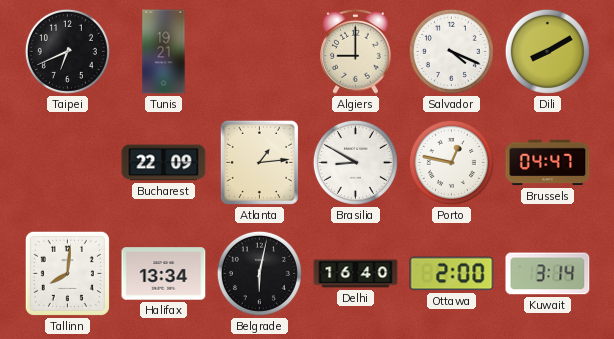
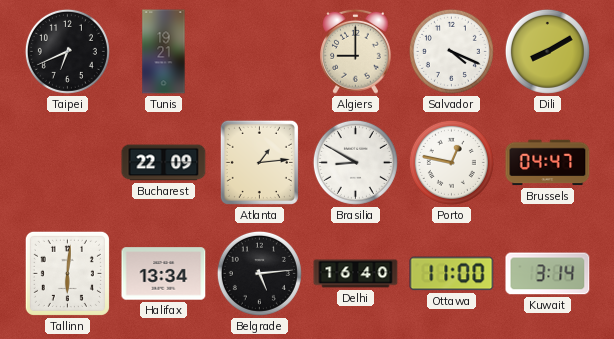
Tallinn: 8:01 -> 6:01
Belgrade: 6:02 -> 5:14
Ottawa: 2:00 -> 11:00
